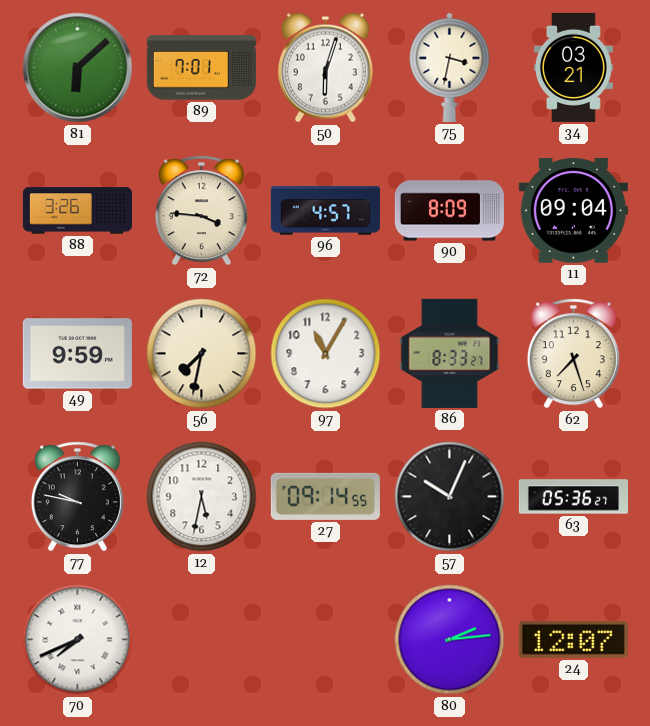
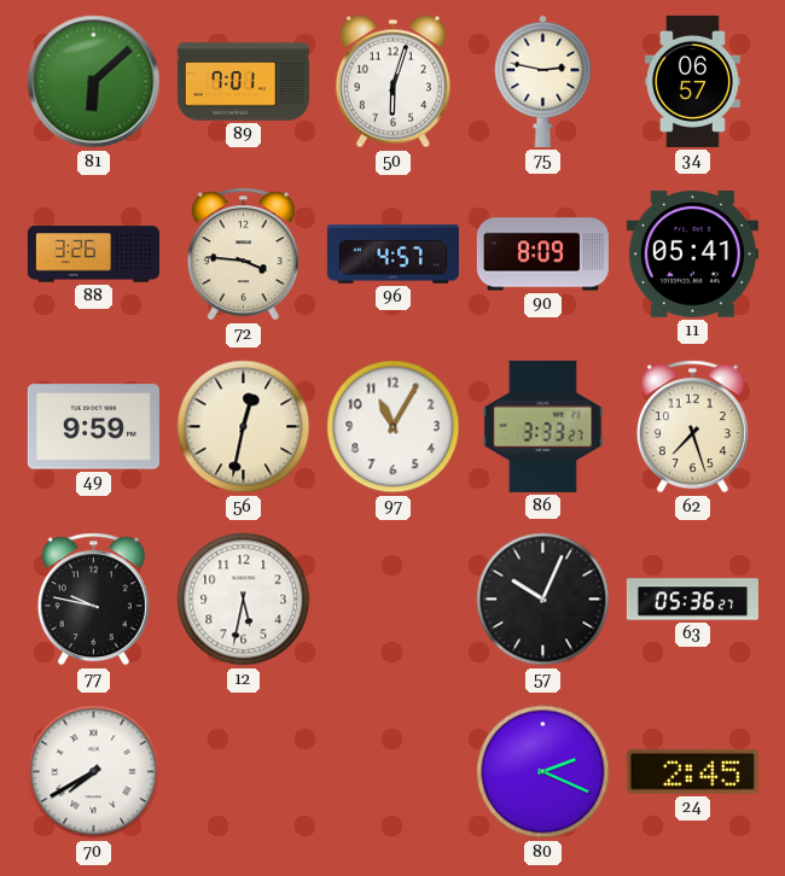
75: 3:32 -> 2:47
34: 03:21 -> 06:57
11: 09:04 -> 05:41
56: 7:32 -> 12:32
86: 8:33 -> 3:33
27: 09:14 -> none
70: 7:41 -> 7:40
80: 2:14 -> 2:19
24: 12:07 -> 2:45
